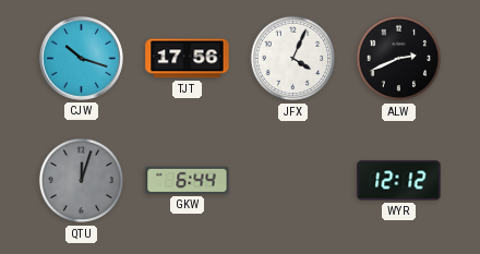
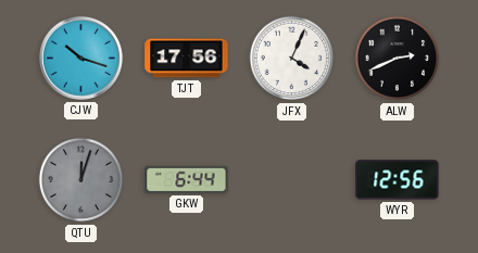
WYR: 12:12 -> 12:56
